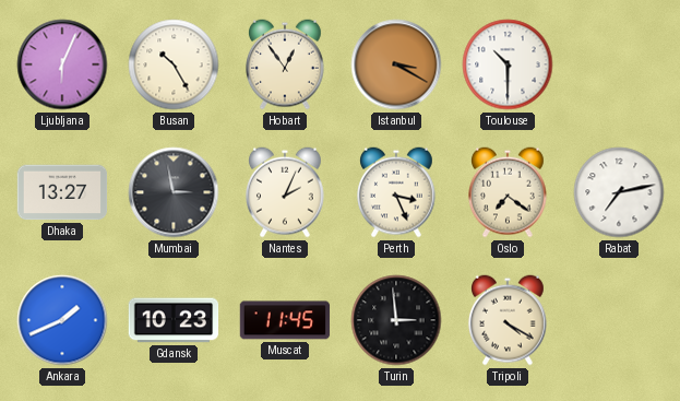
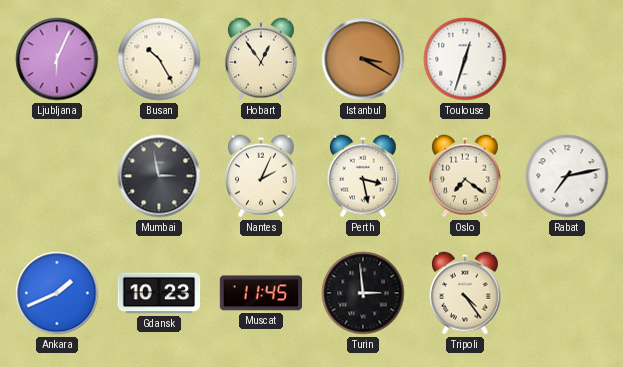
Toulouse: 10:30 -> 12:33
Dhaka: 13:27 -> none
Perth: 3:26 -> 3:28
Tripoli: 4:20 -> 4:24
